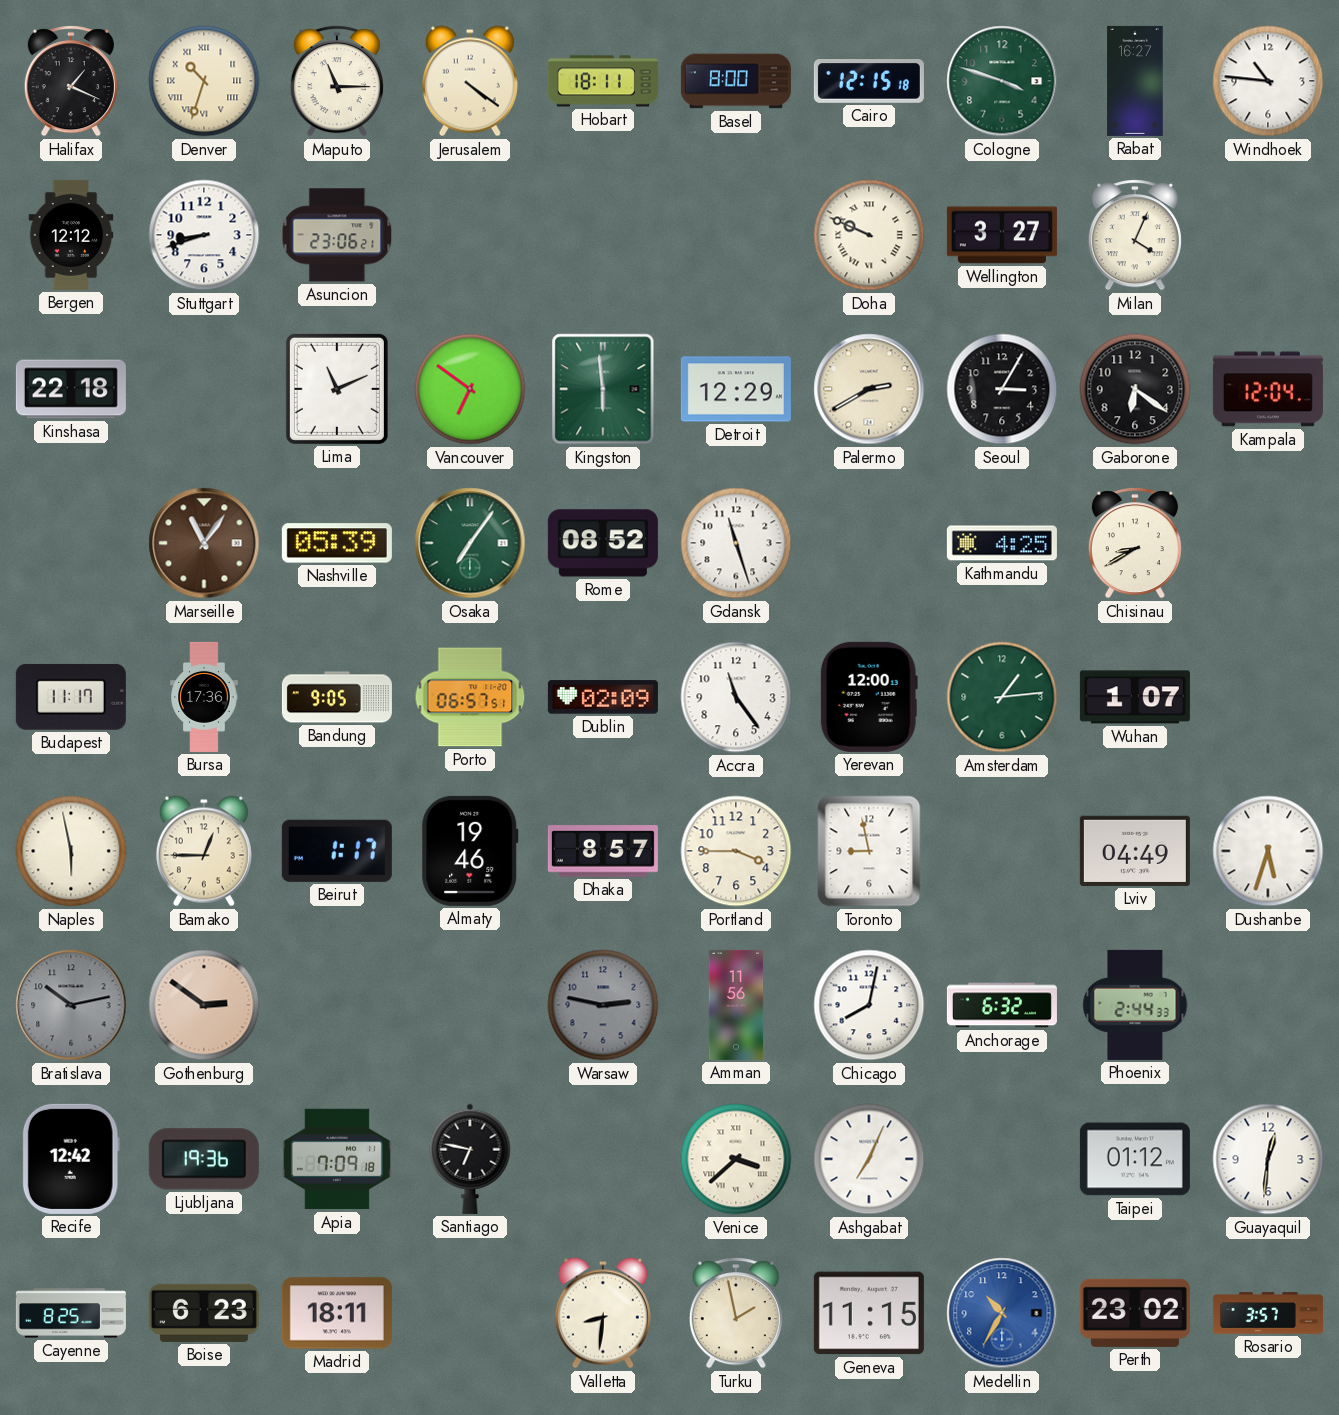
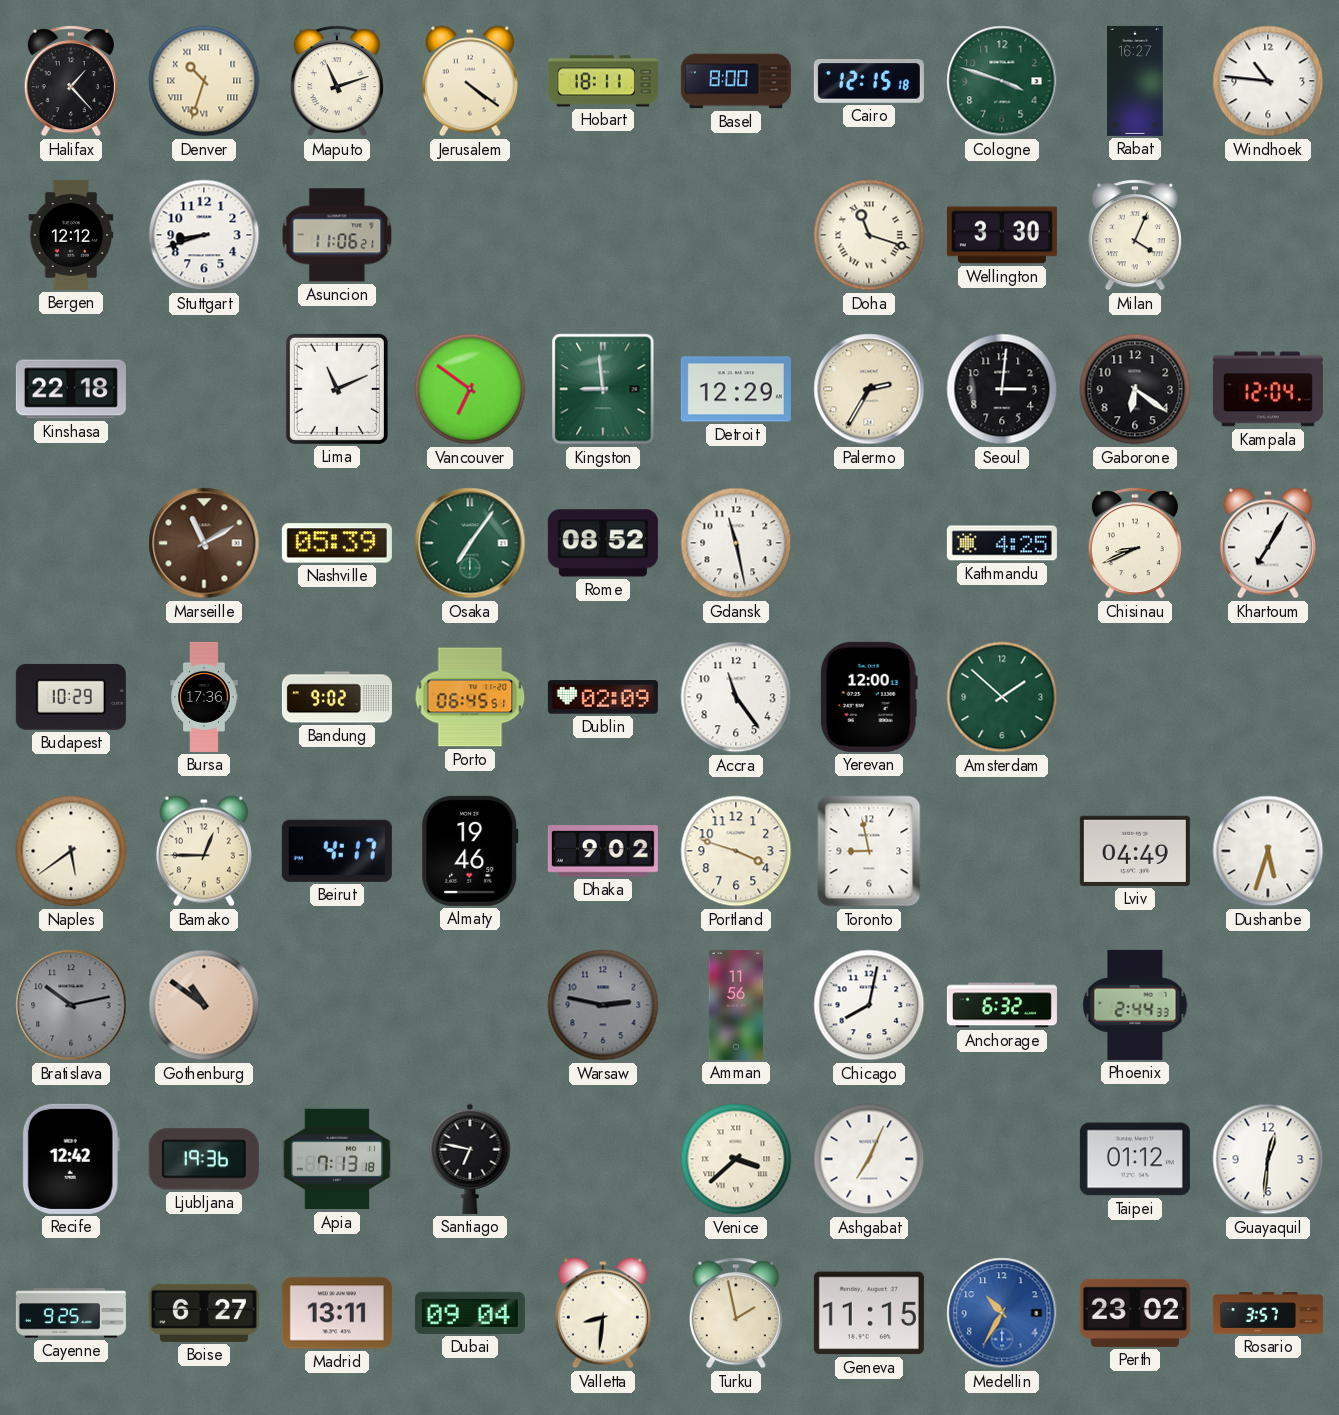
Halifax: 1:19 -> 1:23
Maputo: 11:15 -> 11:12
Asuncion: 23:06 -> 11:06
Doha: 9:49 -> 11:18
Wellington: 3:27 -> 3:30
Kingston: 5:59 -> 8:59
Palermo: 2:40 -> 2:35
Seoul: 3:05 -> 3:01
Marseille: 11:06 -> 11:10
Gdansk: 11:27 -> 11:28
Chisinau: 8:40 -> 8:41
Khartoum: none -> 7:05
Budapest: 11:17 -> 10:29
Bandung: 9:05 -> 9:02
Porto: 06:57 -> 06:45
Amsterdam: 1:14 -> 1:52
Wuhan: 1:07 -> none
Naples: 5:58 -> 5:39
Beirut: 1:17 -> 4:17
Dhaka: 8:57 -> 9:02
Portland: 3:45 -> 3:48
Gothenburg: 2:51 -> 10:51
Apia: 7:09 -> 7:13
Cayenne: 8:25 -> 9:25
Boise: 6:23 -> 6:27
Madrid: 18:11 -> 13:11
Dubai: none -> 09:04
